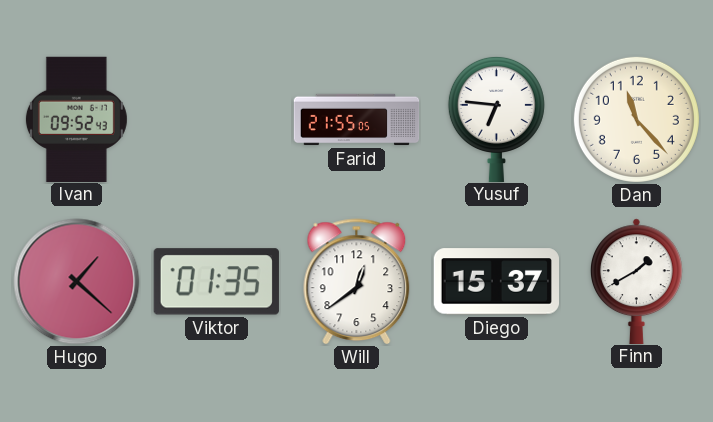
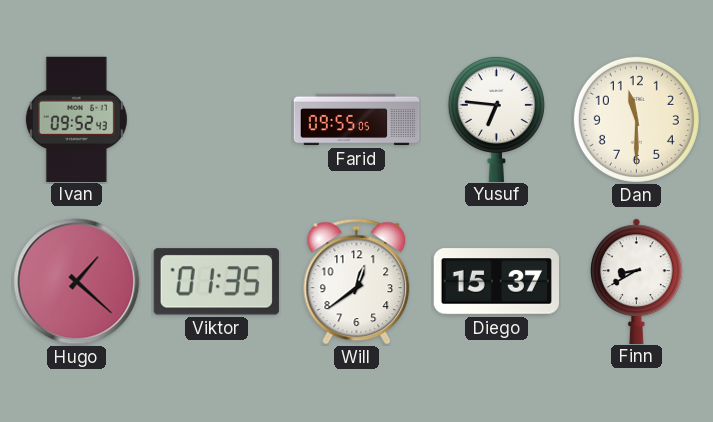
Farid: 21:55 -> 09:55
Dan: 11:23 -> 11:30
Finn: 1:40 -> 8:40
